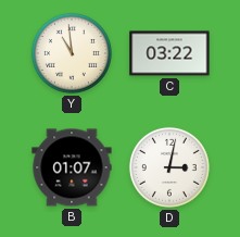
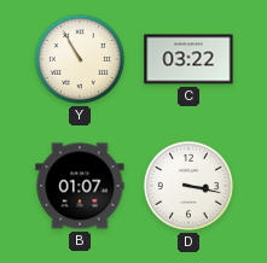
Y: 10:59 -> 10:55
D: 3:02 -> 3:17
